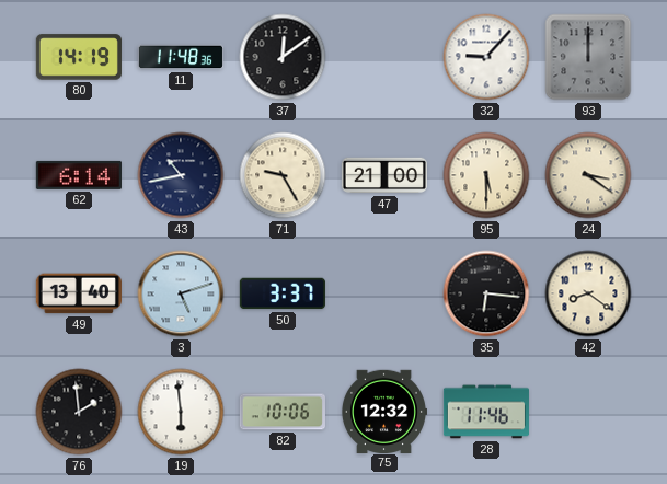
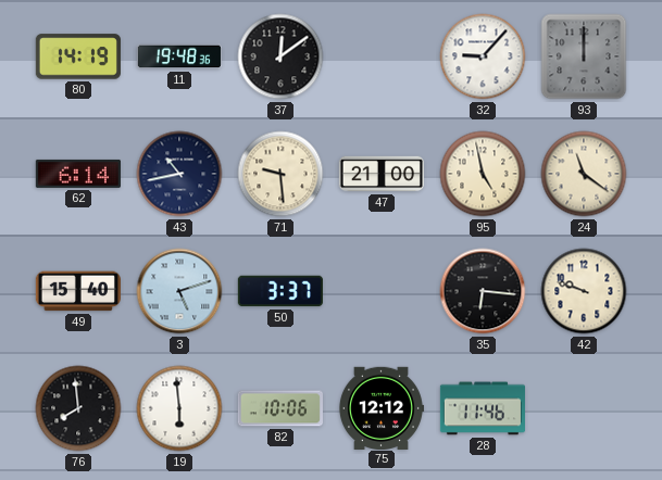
11: 11:48 -> 19:48
71: 9:25 -> 9:29
95: 5:30 -> 4:58
24: 3:21 -> 11:21
49: 13:40 -> 15:40
42: 8:21 -> 9:48
76: 1:59 -> 7:59
75: 12:32 -> 12:12
